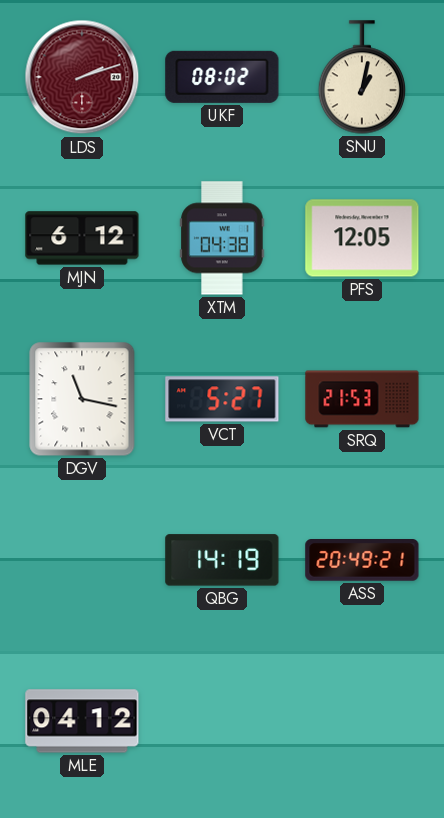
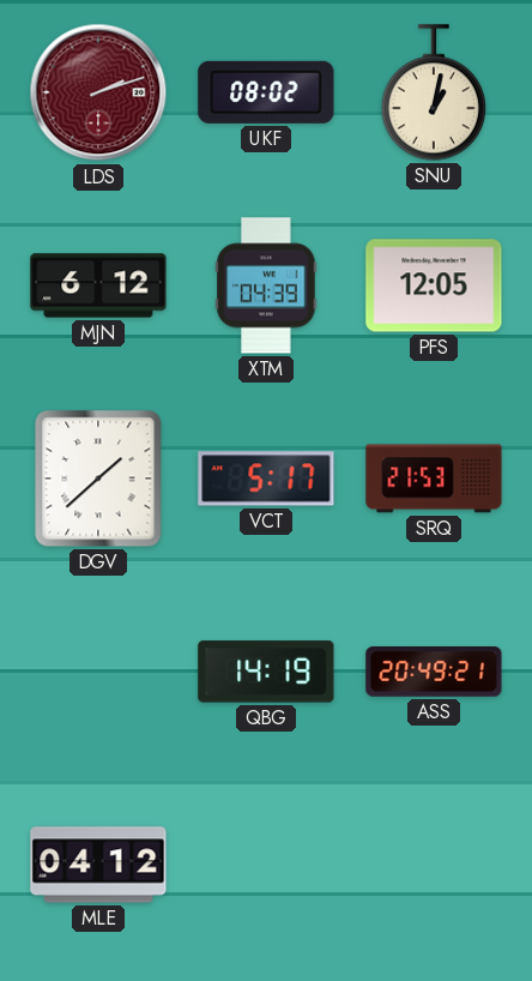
XTM: 04:38 -> 04:39
DGV: 11:17 -> 1:38
VCT: 5:27 -> 5:17
